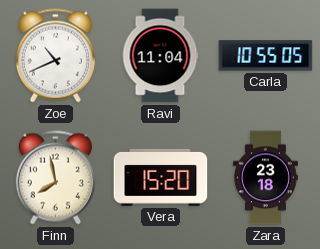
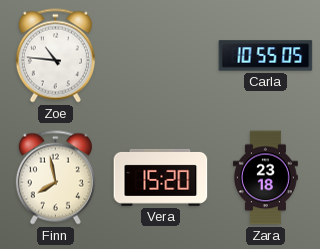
Zoe: 10:41 -> 10:46
Ravi: 11:04 -> none
